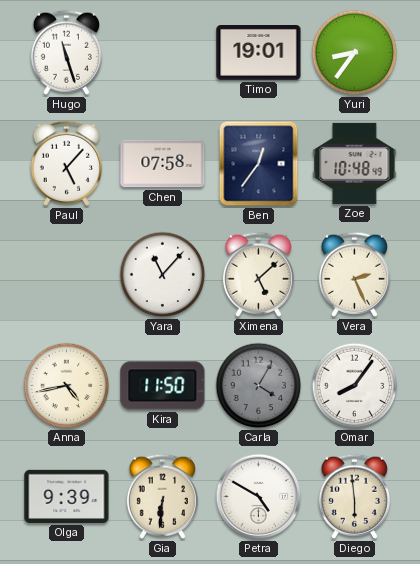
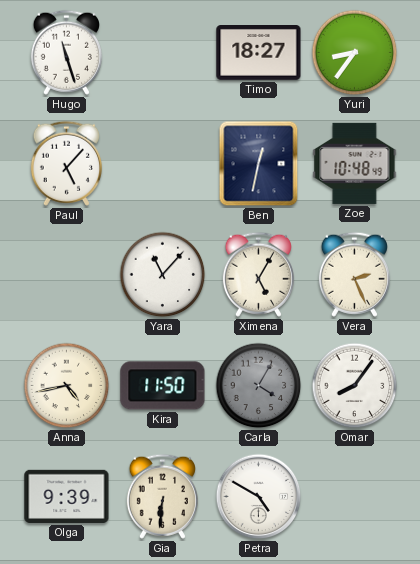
Timo: 19:01 -> 18:27
Chen: 07:58 -> none
Ben: 12:36 -> 12:32
Ximena: 5:08 -> 5:05
Diego: 5:59 -> none
